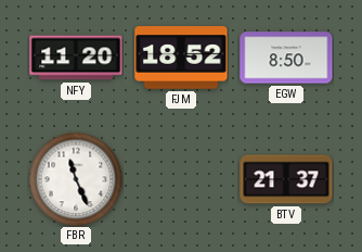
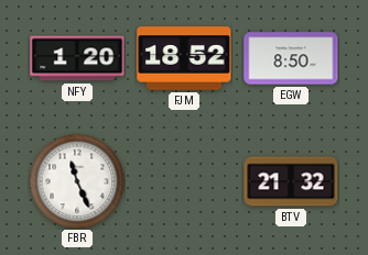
NFY: 11:20 -> 1:20
BTV: 21:37 -> 21:32
